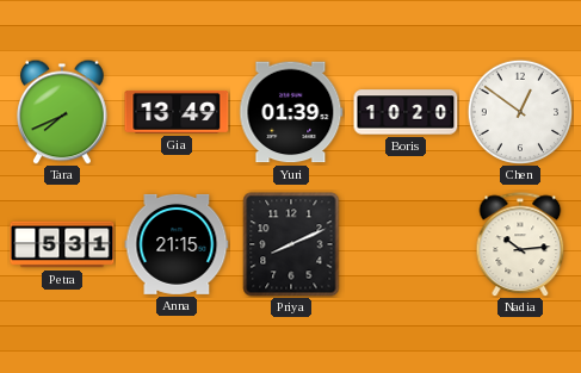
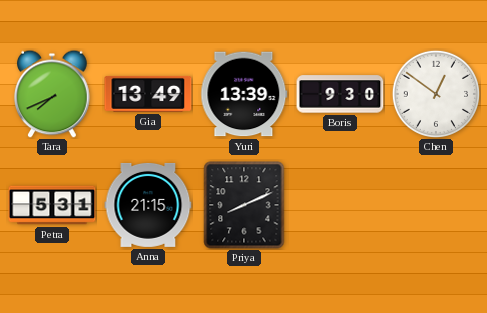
Yuri: 01:39 -> 13:39
Boris: 10:20 -> 9:30
Nadia: 10:14 -> none
